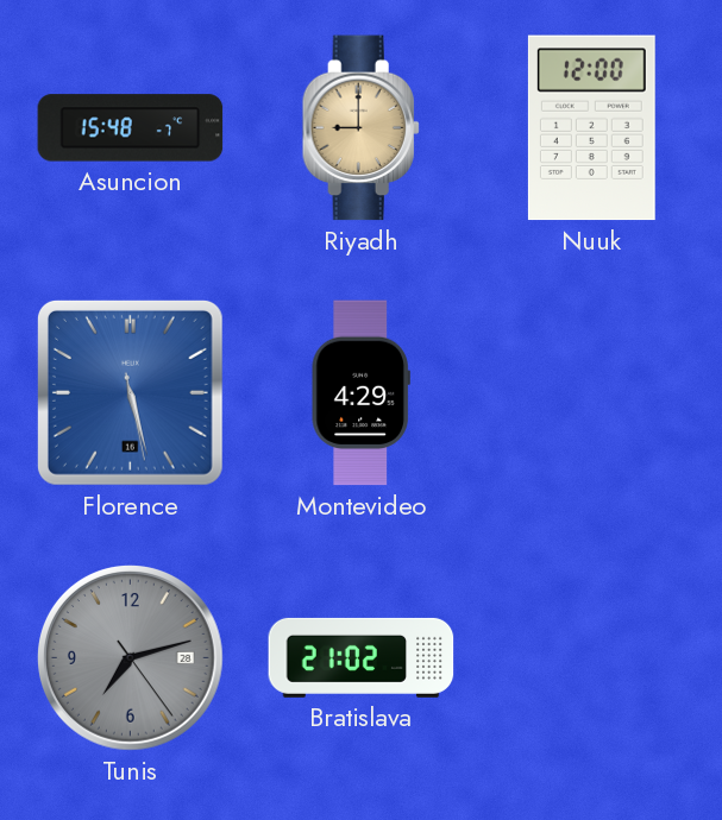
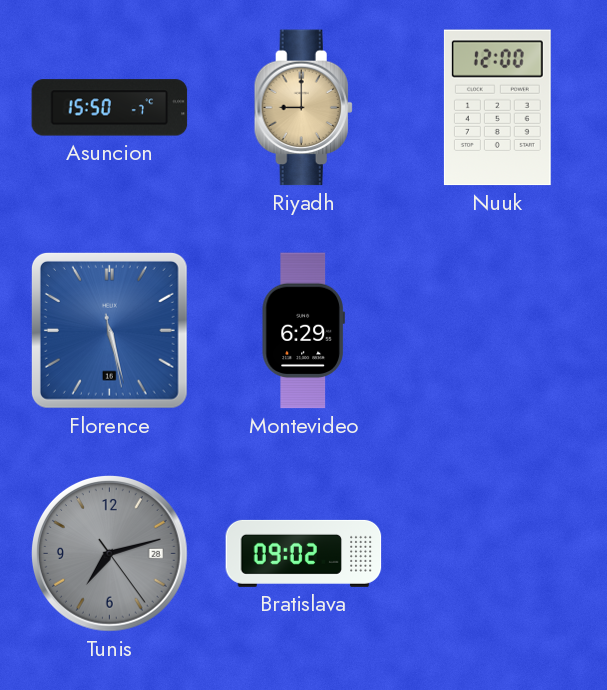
Asuncion: 15:48 -> 15:50
Montevideo: 4:29 -> 6:29
Bratislava: 21:02 -> 09:02
